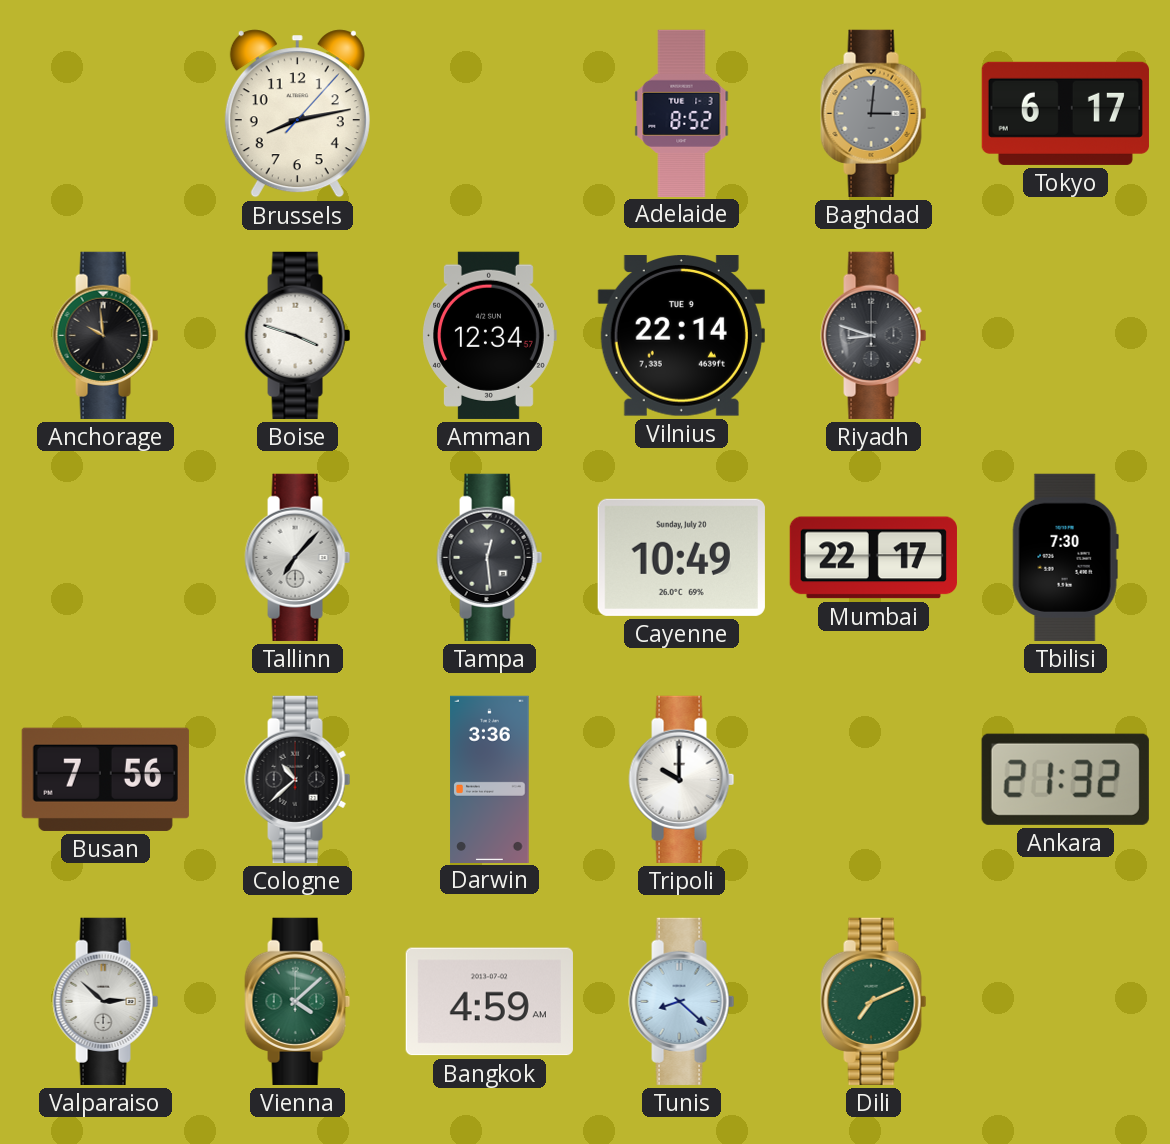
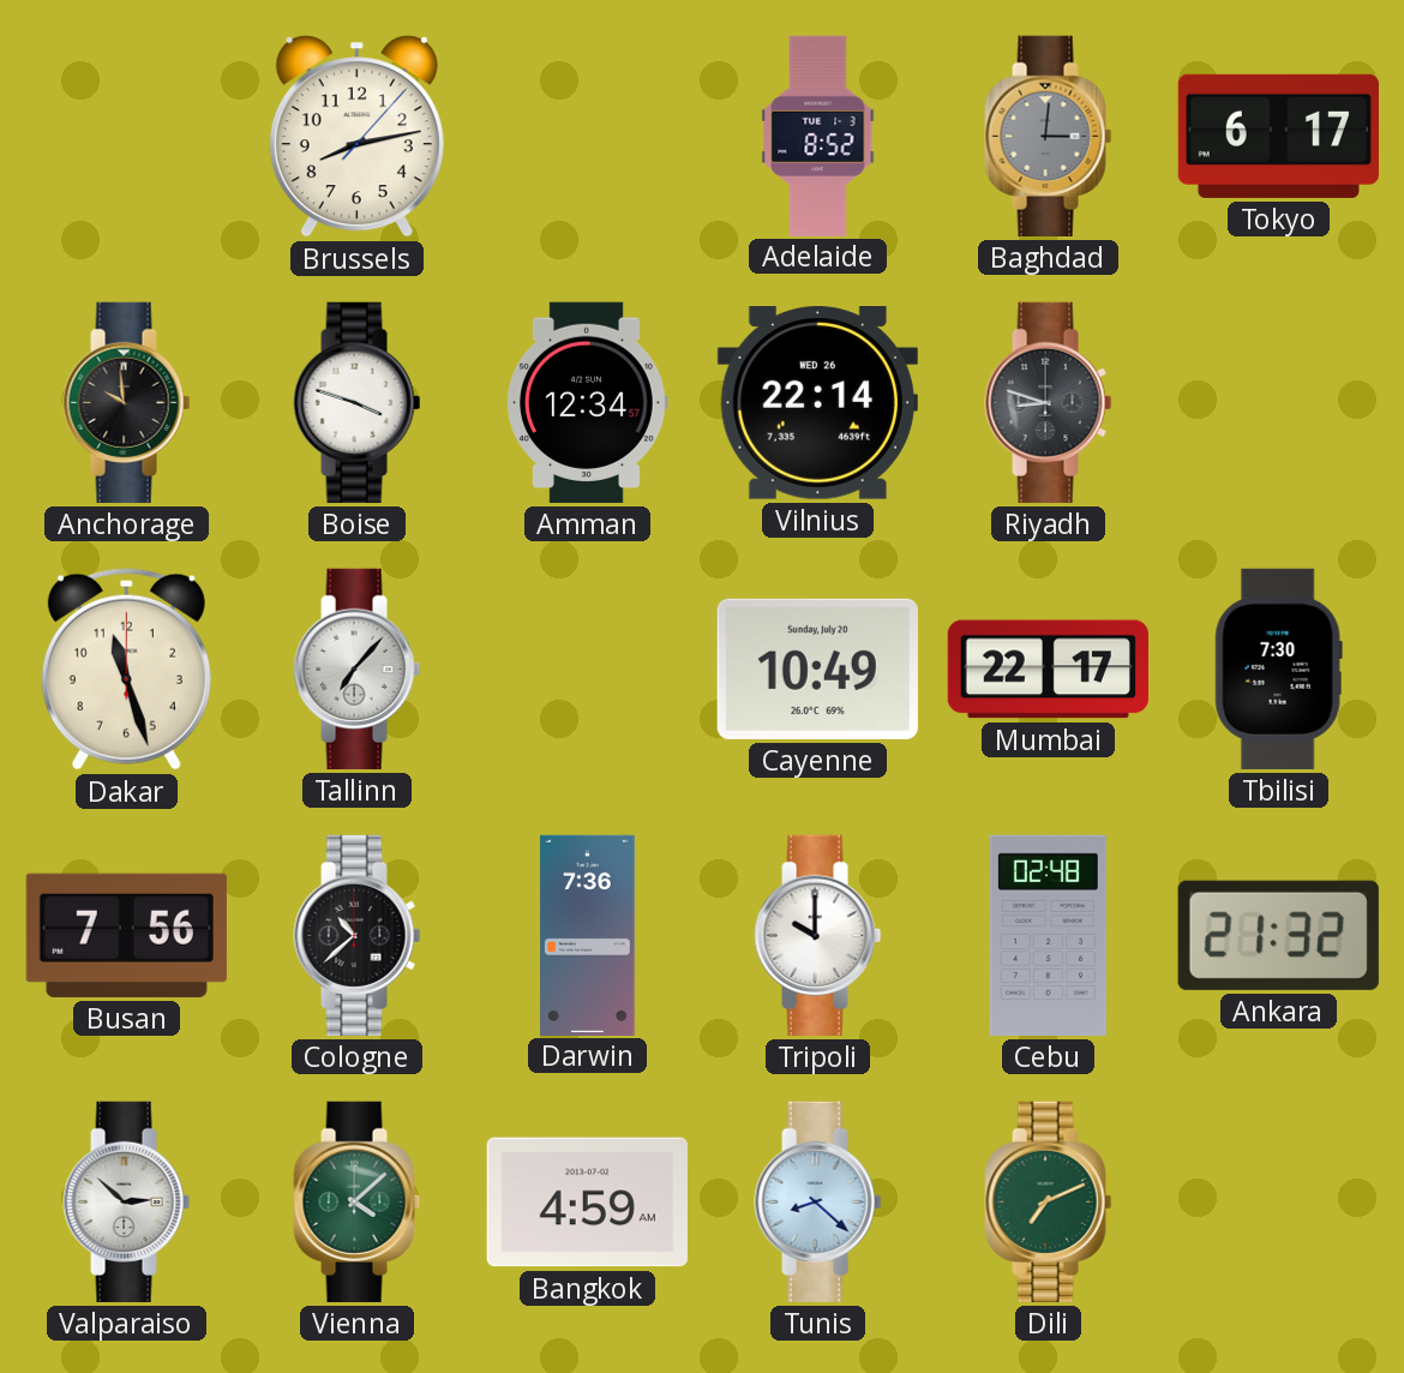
Vilnius date: TUE 9 -> WED 26
Dakar: none -> 11:27
Tampa: 12:29 -> none
Darwin: 3:36 -> 7:36
Cebu: none -> 02:48
